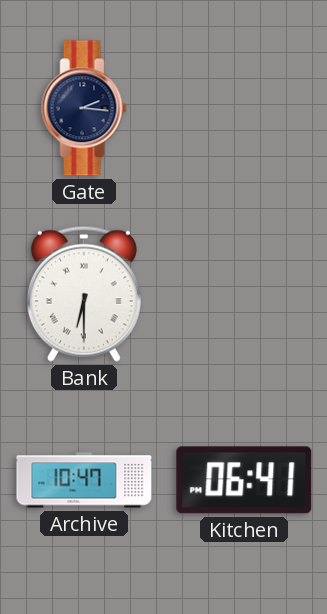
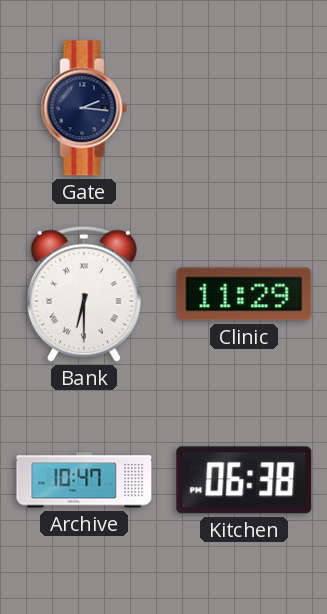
Clinic: none -> 11:29
Kitchen: 06:41 -> 06:38
